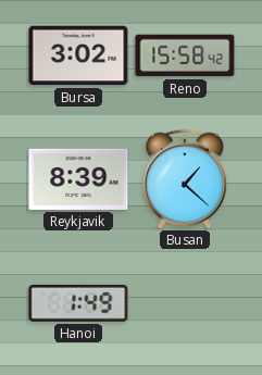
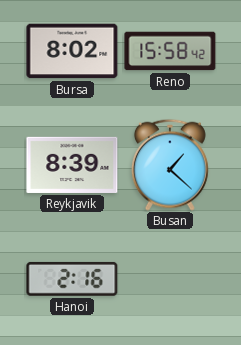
Bursa: 3:02 -> 8:02
Hanoi: 1:49 -> 2:16
